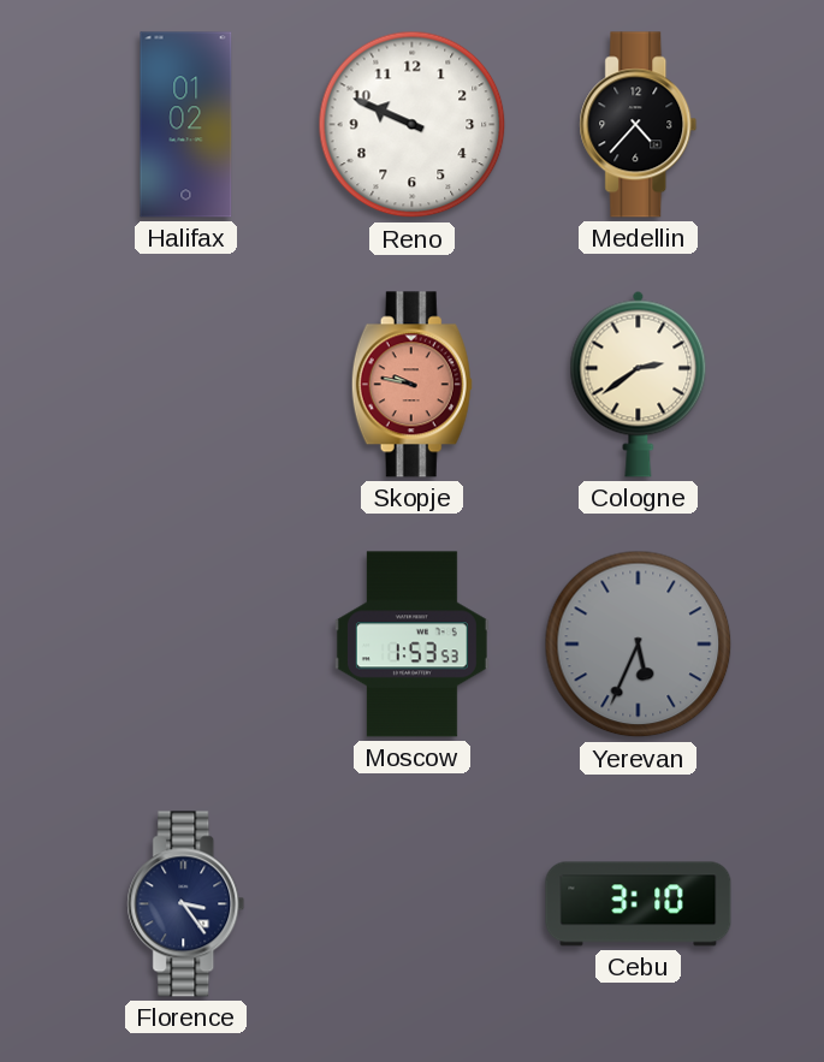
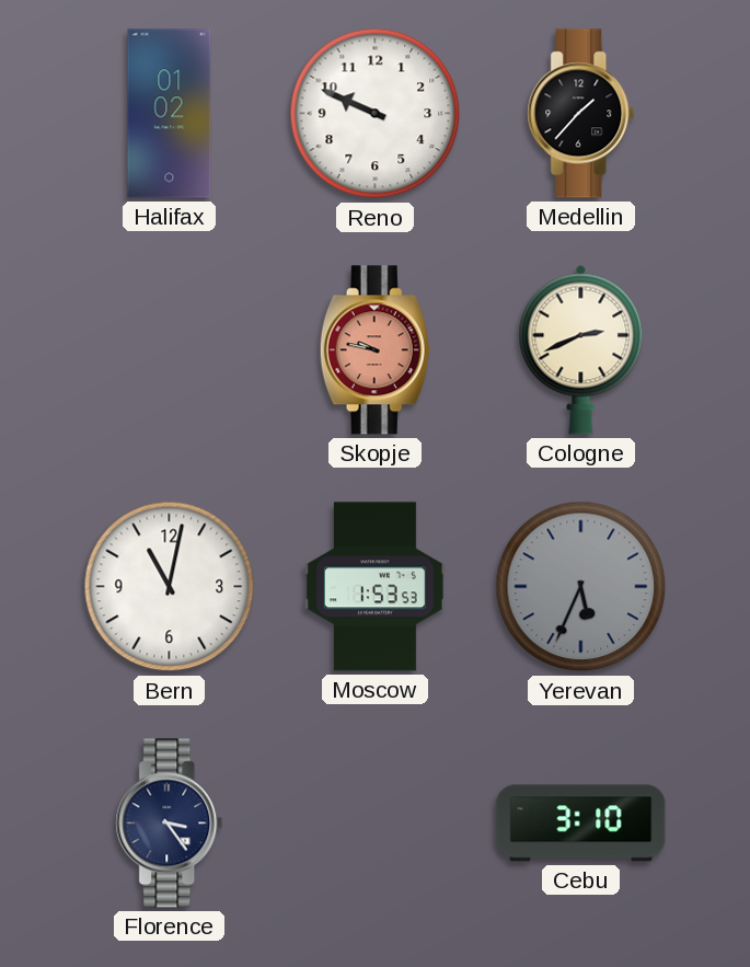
Medellin: 4:37 -> 1:37
Cologne: 2:39 -> 2:41
Bern: none -> 11:02
